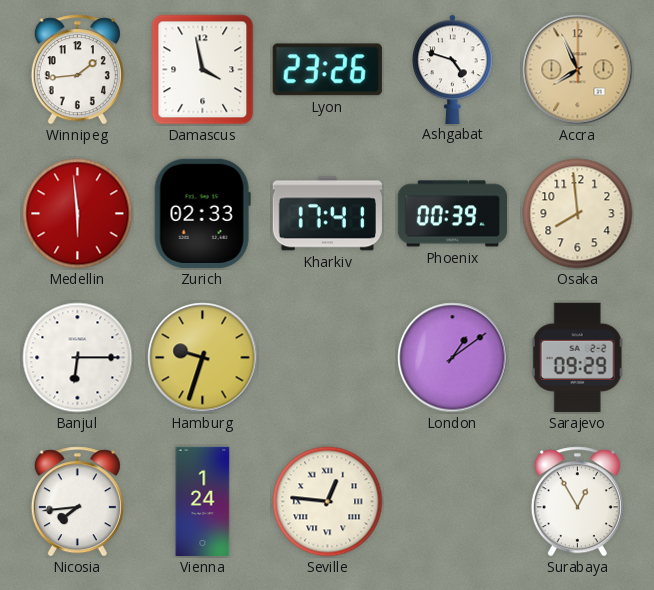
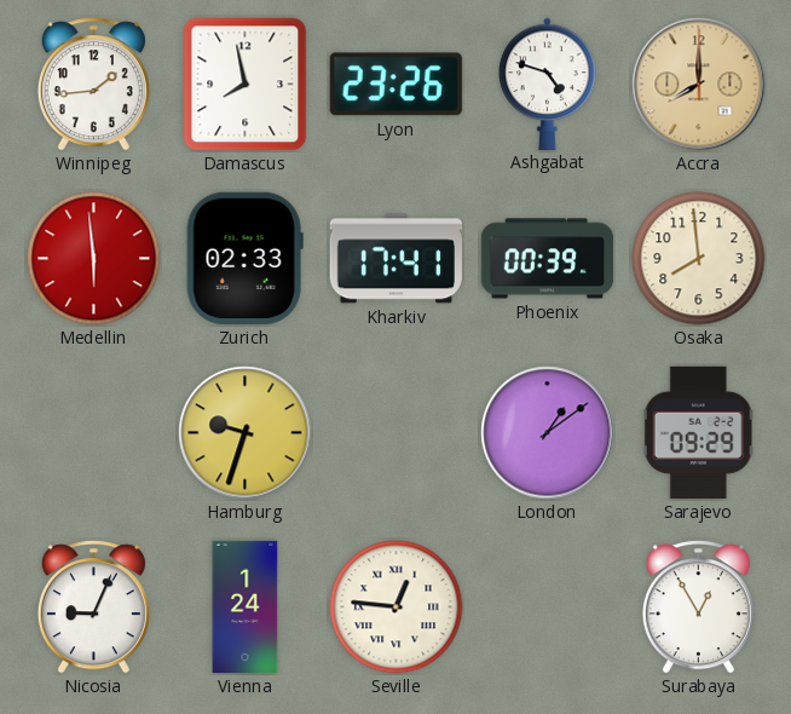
Damascus: 3:58 -> 7:58
Accra: 7:56 -> 8:00
Banjul: 6:15 -> none
Nicosia: 7:44 -> 9:04
